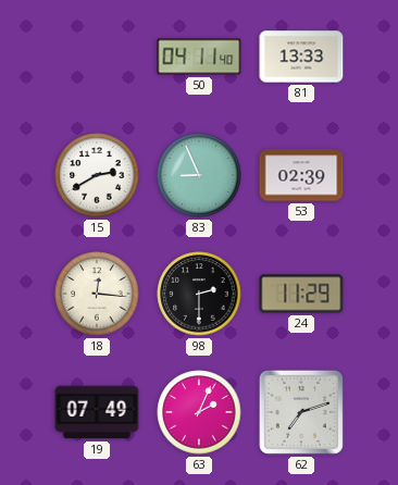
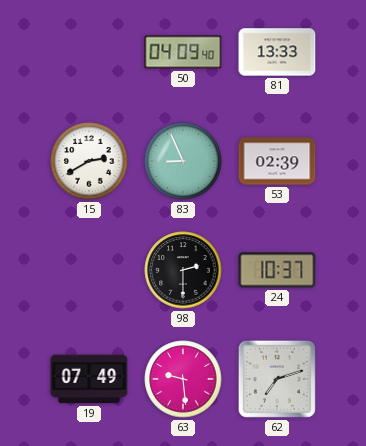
50: 04:11 -> 04:09
18: 12:16 -> none
24: 11:29 -> 10:37
63: 2:04 -> 9:29
